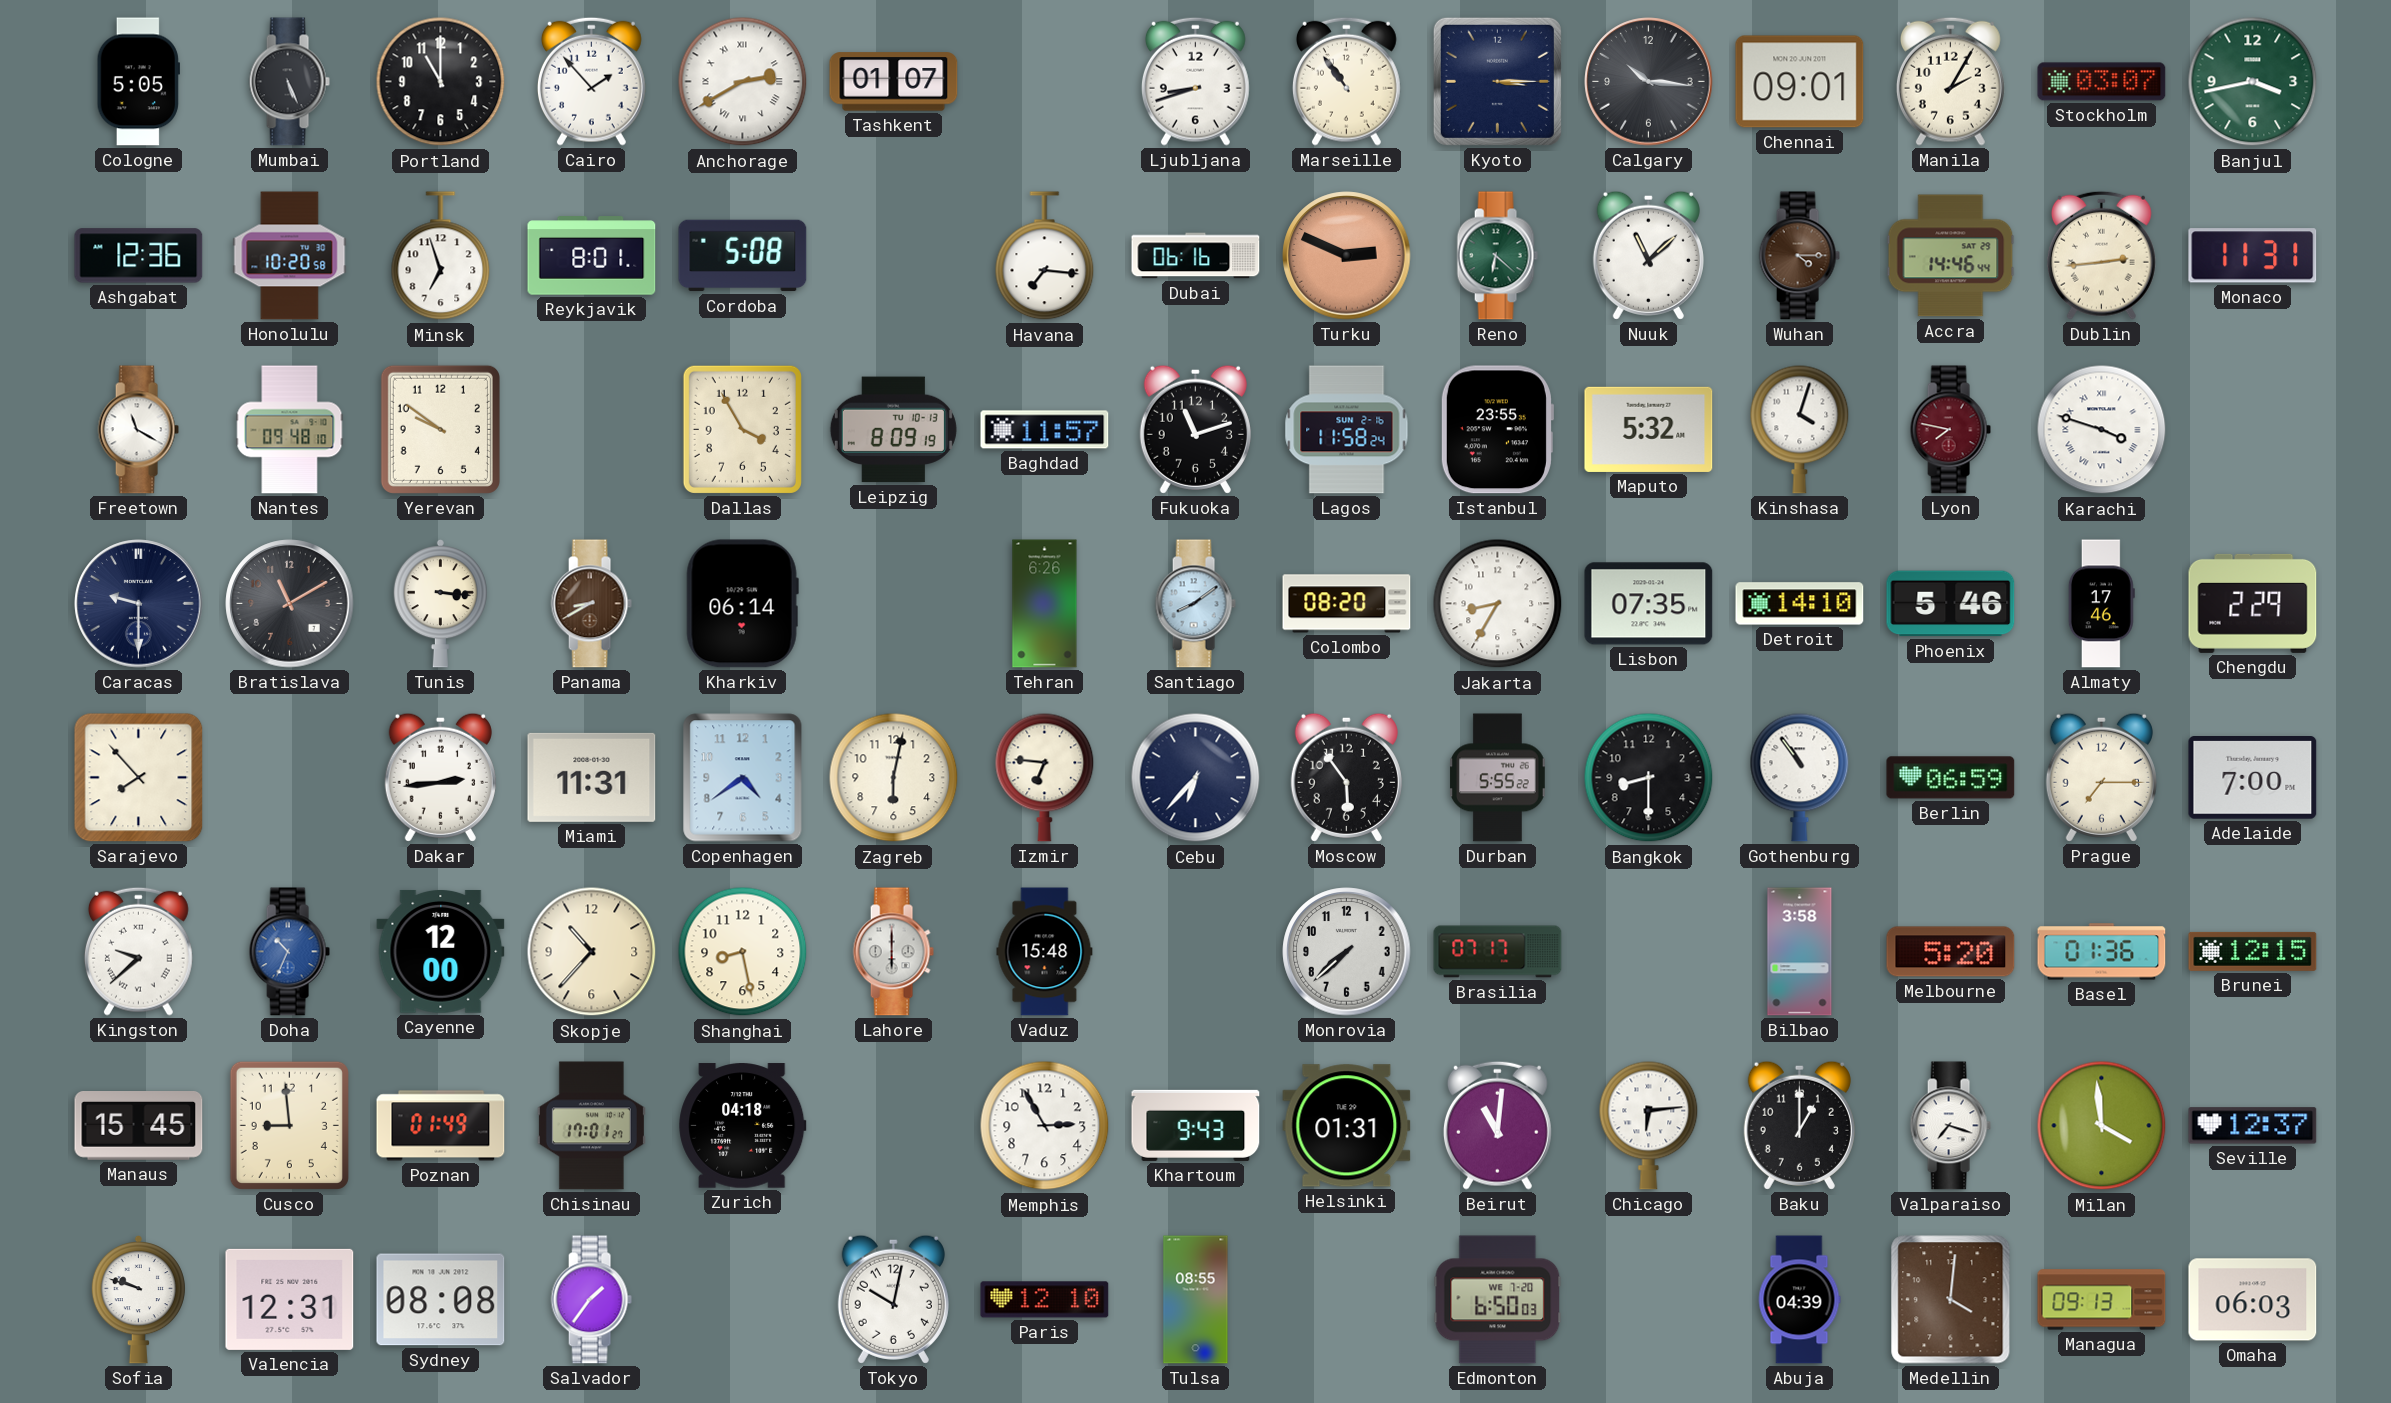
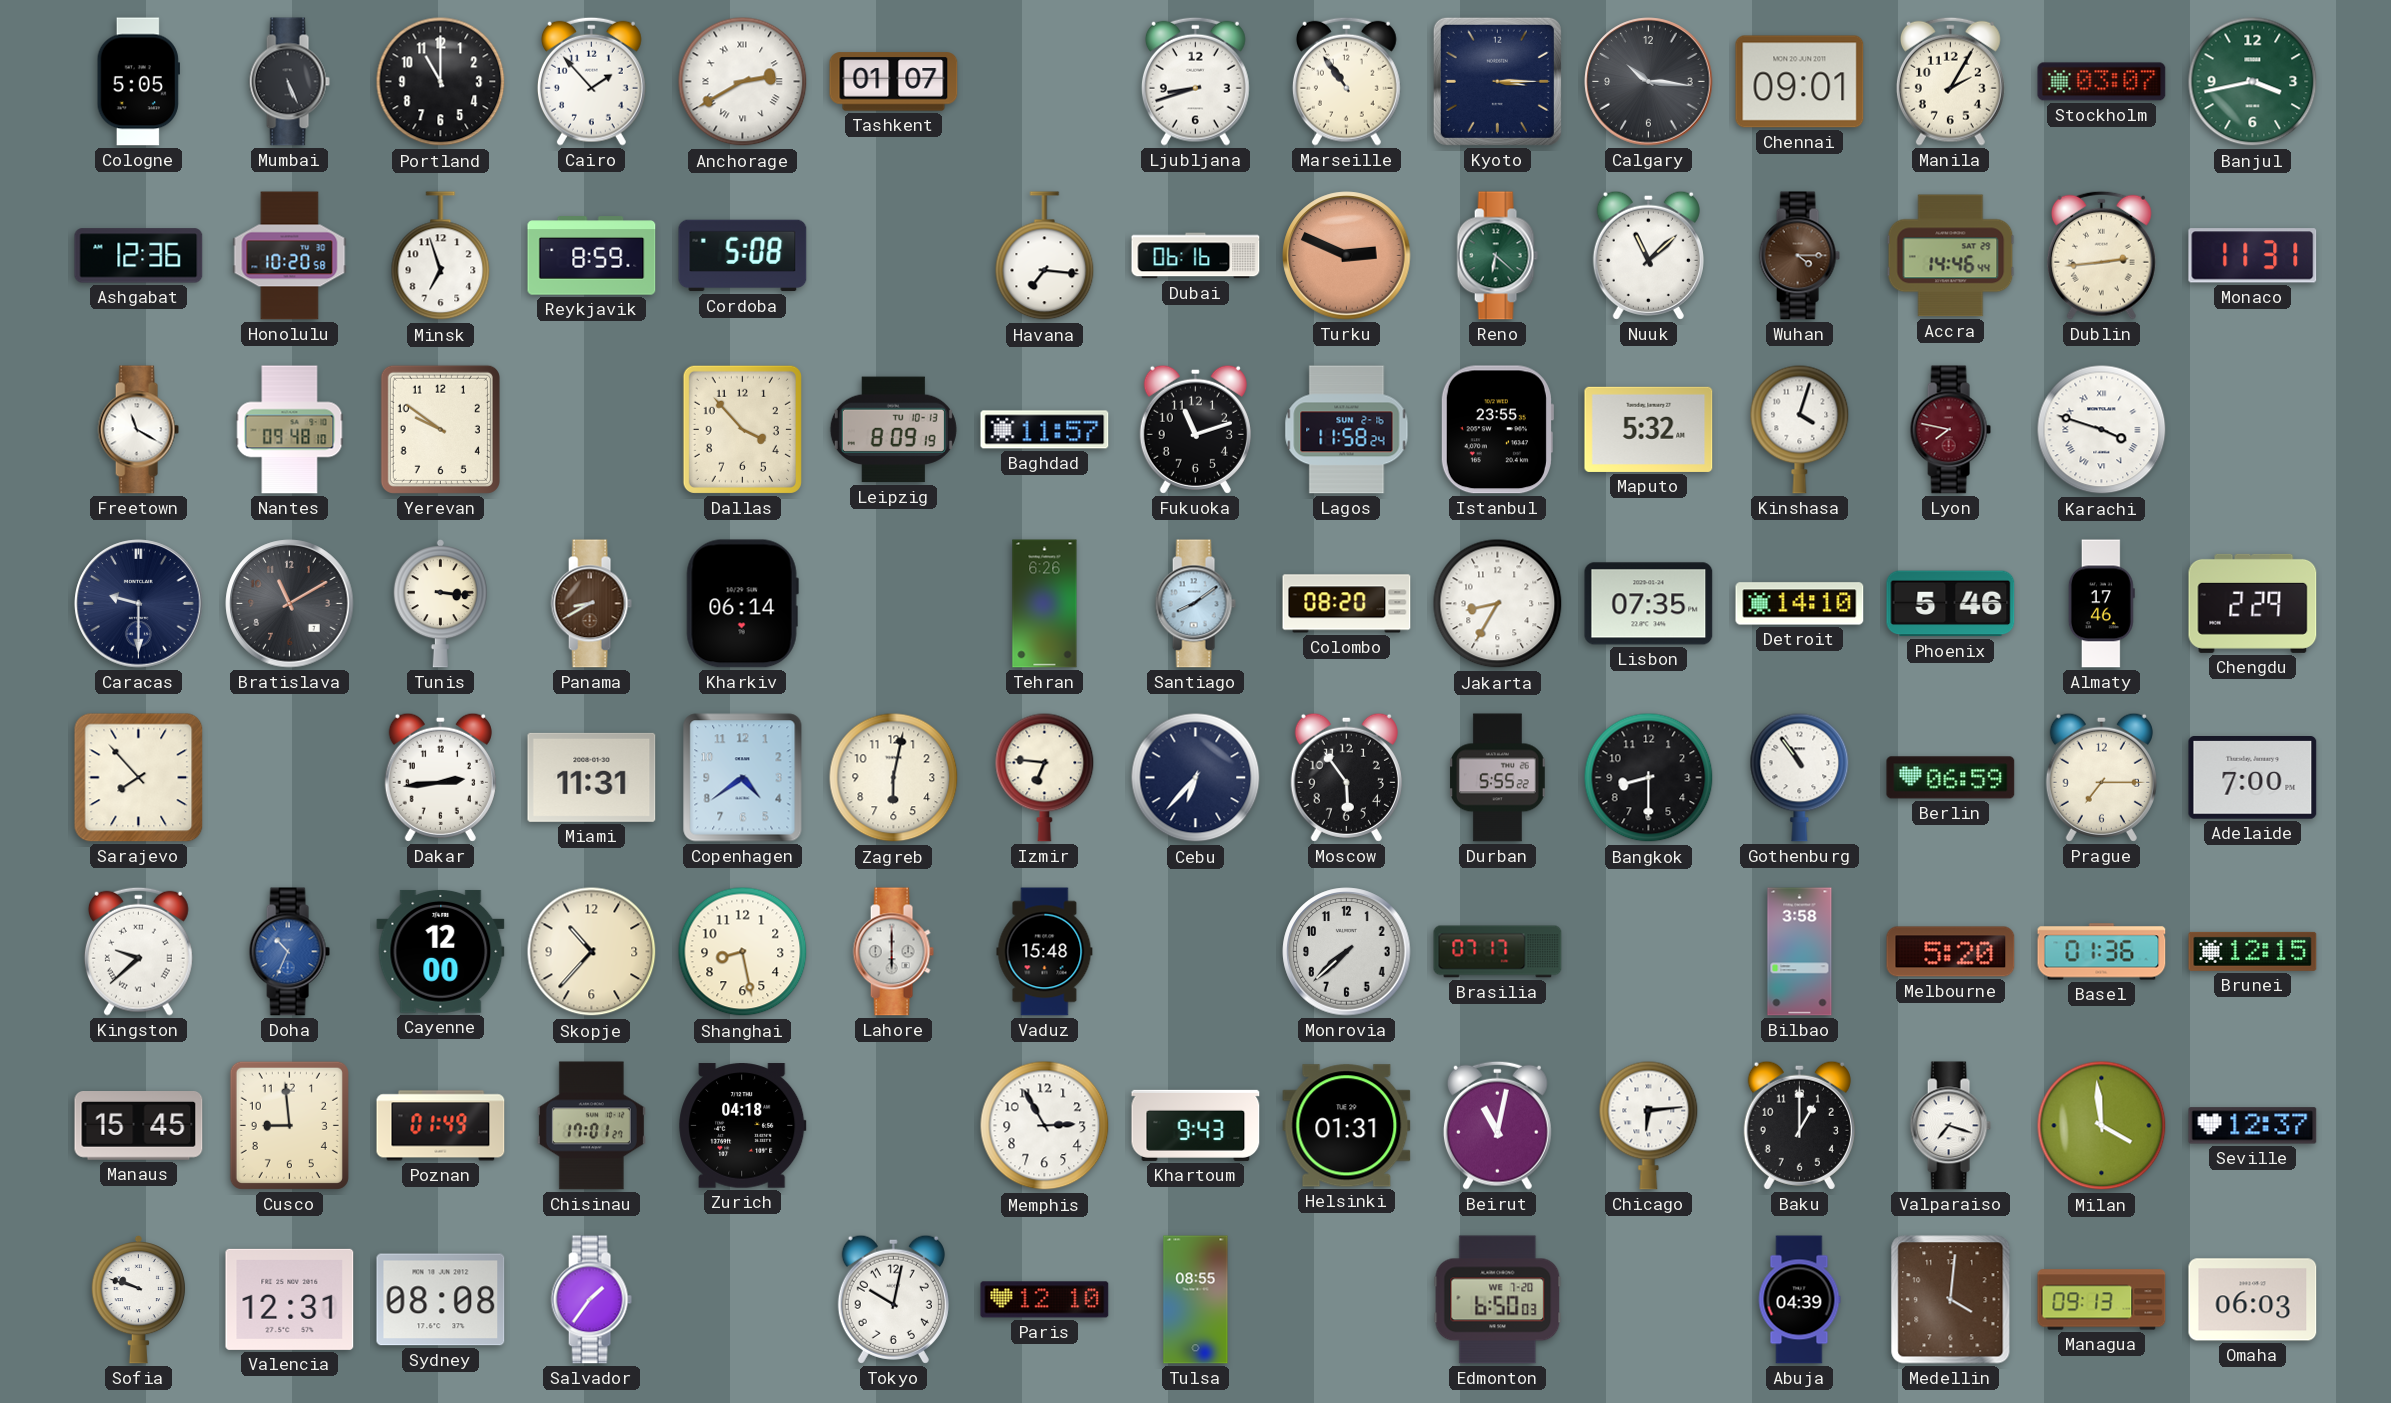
Reykjavik: 8:01 -> 8:59
Dallas: 3:55 -> 3:53
Beirut: 11:01 -> 11:02
